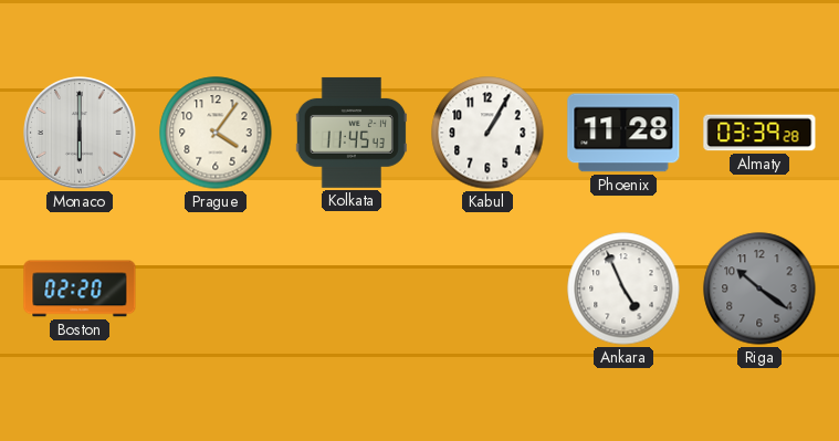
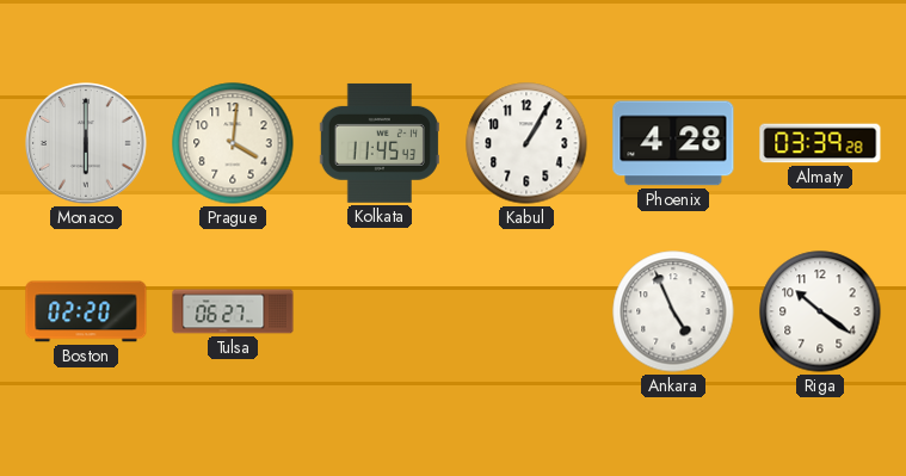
Prague: 4:06 -> 4:01
Phoenix: 11:28 -> 4:28
Tulsa: none -> 06:27
Riga dial: grey -> white
